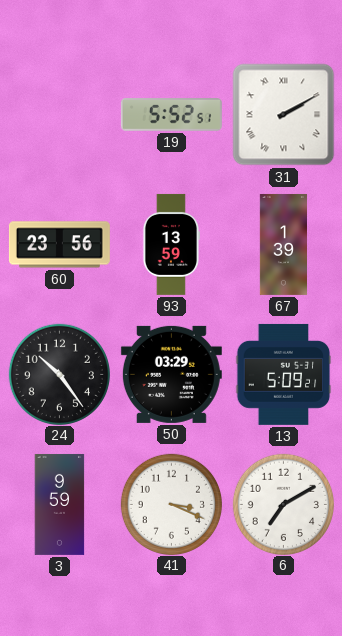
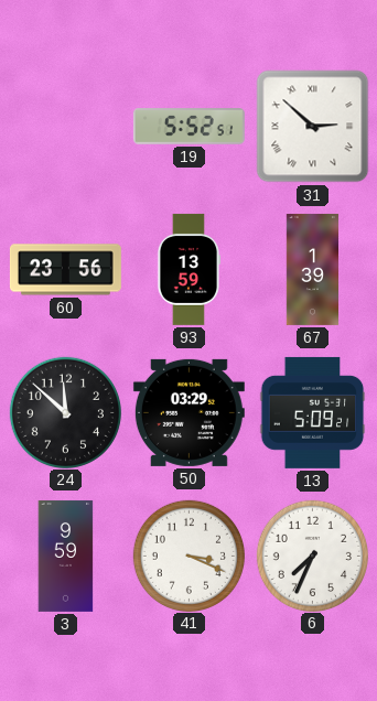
31: 2:10 -> 2:52
24: 10:24 -> 11:52
6: 7:10 -> 7:34
